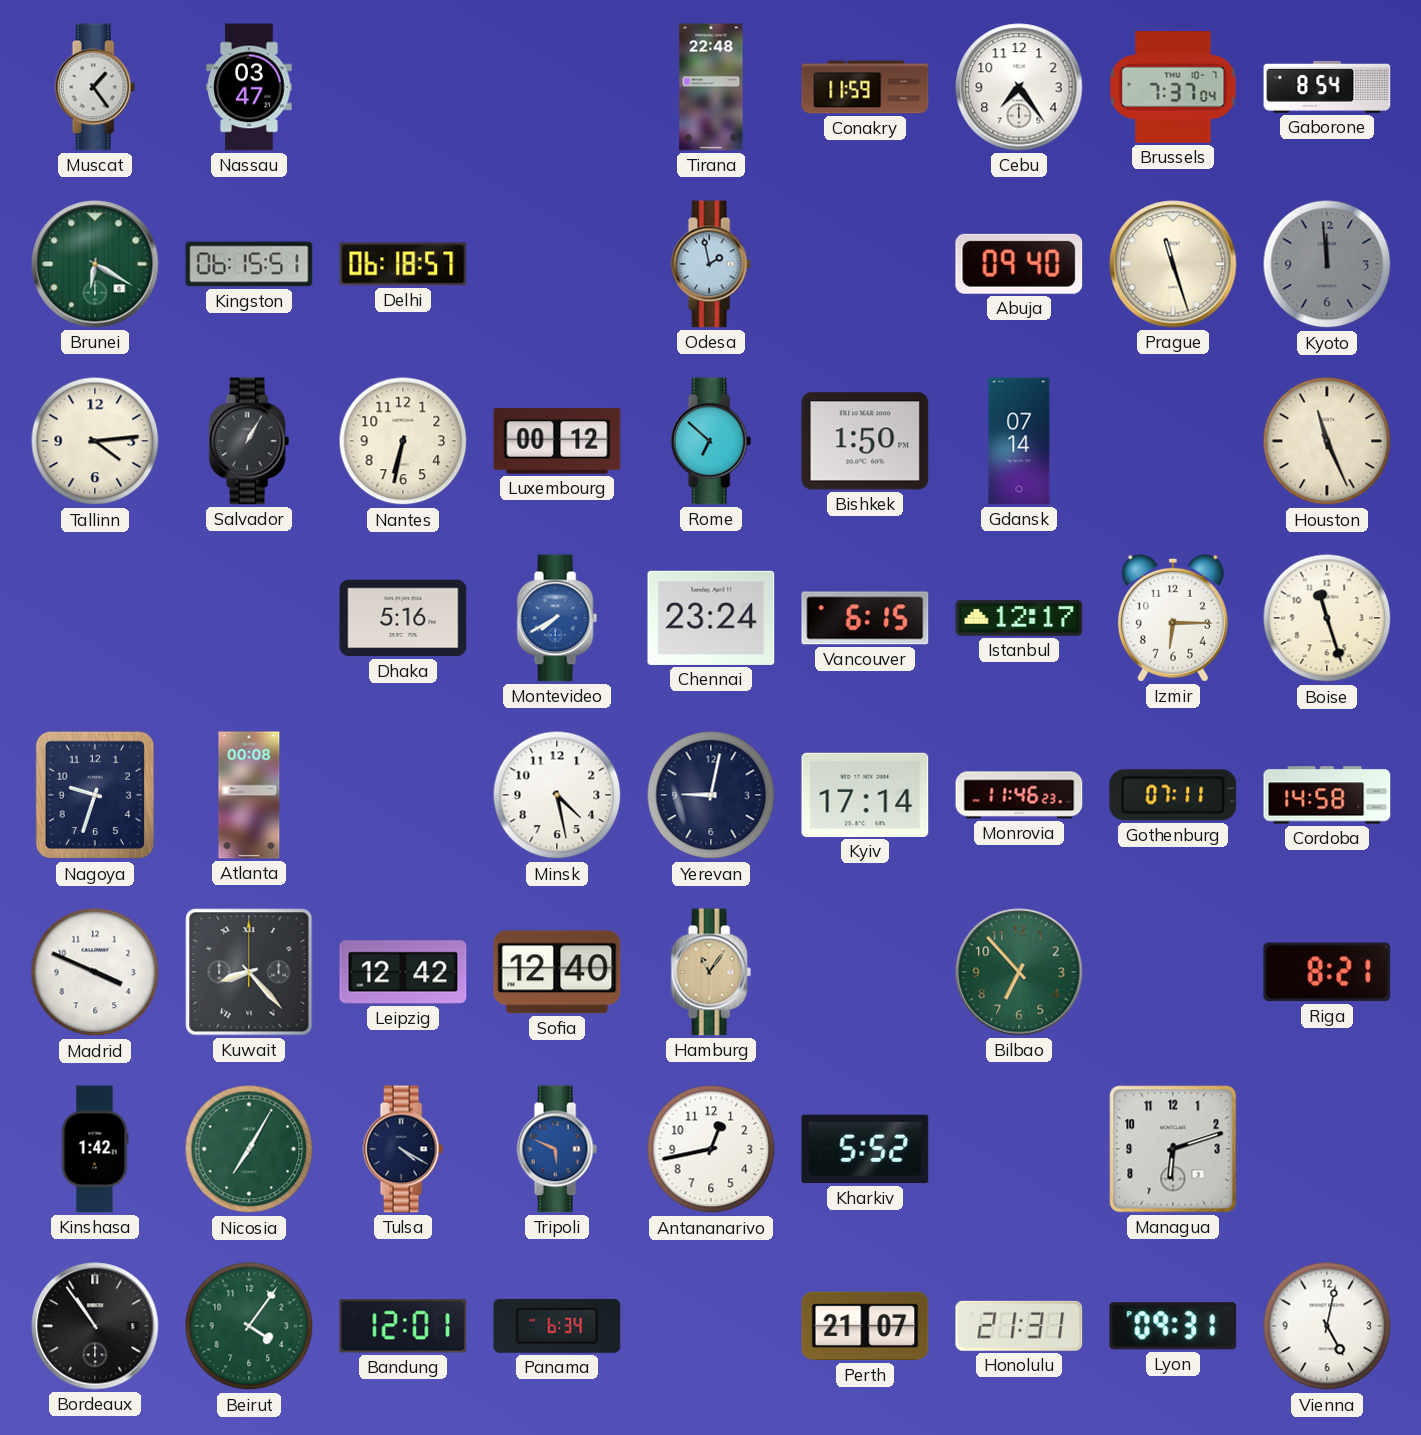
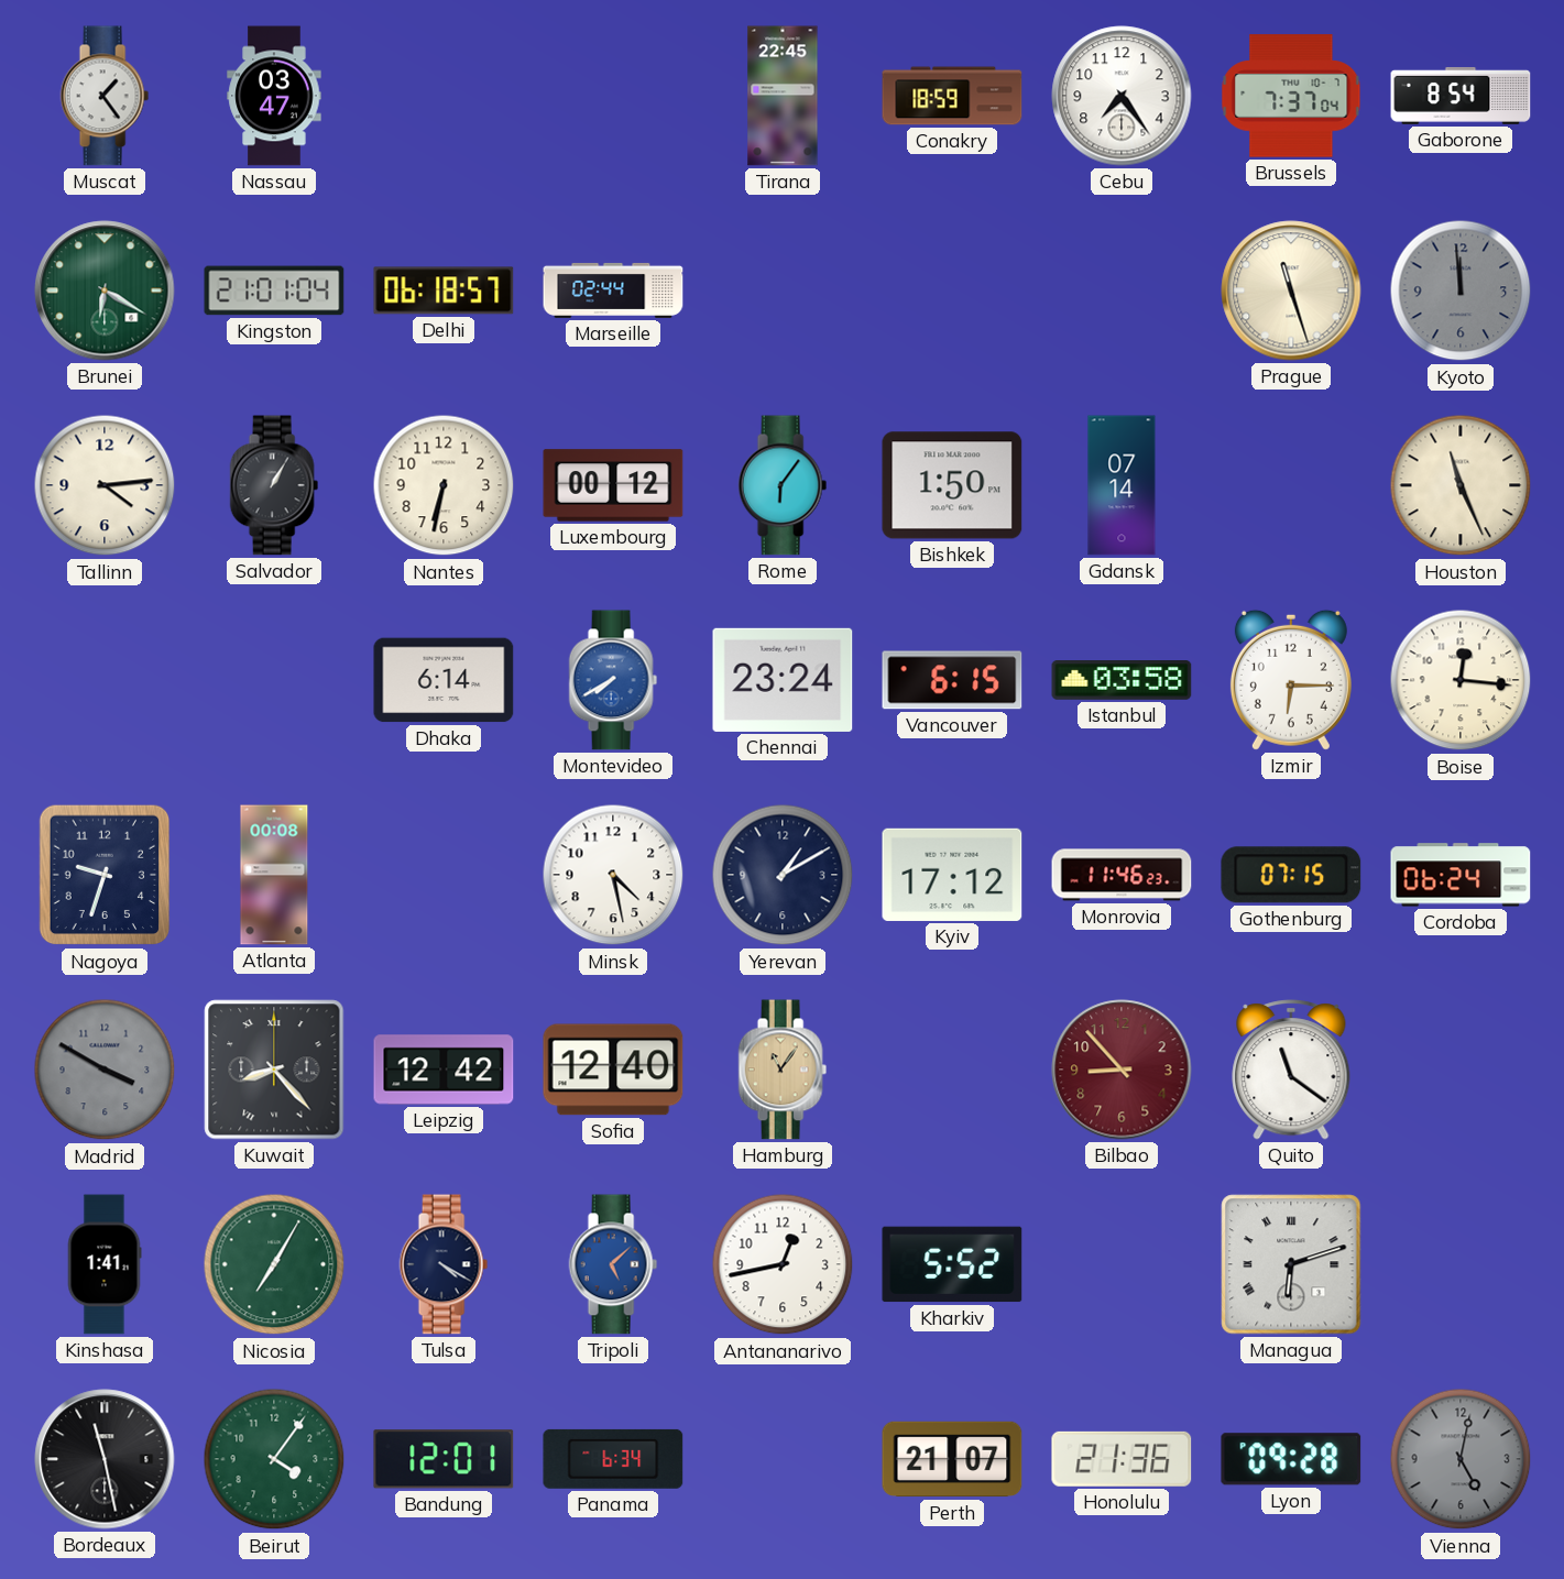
Tirana: 22:48 -> 22:45
Conakry: 11:59 -> 18:59
Kingston: 06:15 -> 21:01
Marseille: none -> 02:44
Odesa: 1:58 -> none
Abuja: 09:40 -> none
Rome: 6:52 -> 6:06
Dhaka: 5:16 -> 6:14
Istanbul: 12:17 -> 03:58
Boise: 11:27 -> 12:16
Yerevan: 9:02 -> 1:10
Kyiv: 17:14 -> 17:12
Gothenburg: 07:11 -> 07:15
Cordoba: 14:58 -> 06:24
Madrid: 3:49 -> 3:50
Madrid dial: white -> grey
Bilbao: 6:53 -> 8:53
Bilbao dial: green -> burgundy
Quito: none -> 11:21
Riga: 8:21 -> none
Kinshasa: 1:42 -> 1:41
Tripoli: 5:49 -> 5:08
Managua numerals: Arabic -> Roman
Bordeaux: 10:54 -> 11:28
Honolulu: 21:31 -> 21:36
Lyon: 09:31 -> 09:28
Vienna dial: white -> grey
